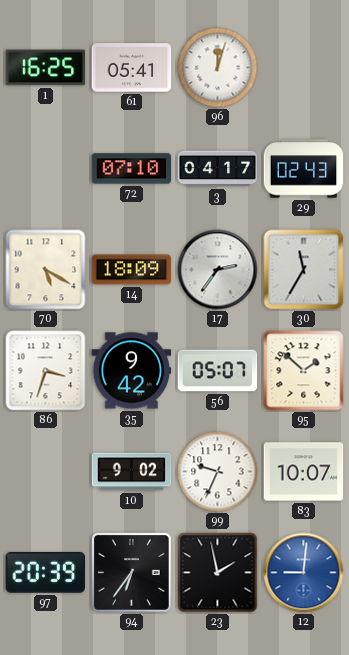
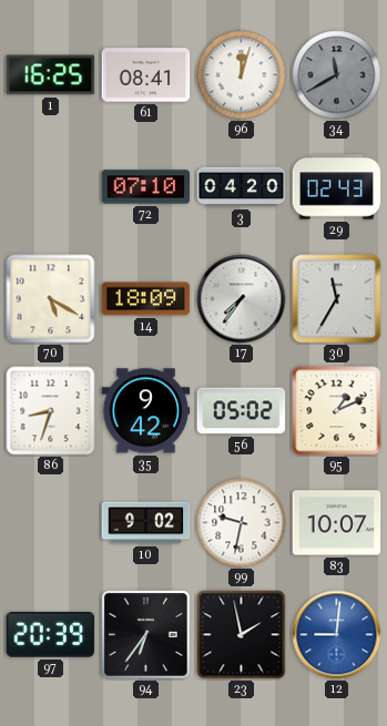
61: 05:41 -> 08:41
34: none -> 11:40
3: 04:17 -> 04:20
17: 2:36 -> 7:36
86: 3:33 -> 8:33
56: 05:07 -> 05:02
95: 1:52 -> 1:11
99: 9:34 -> 9:32
